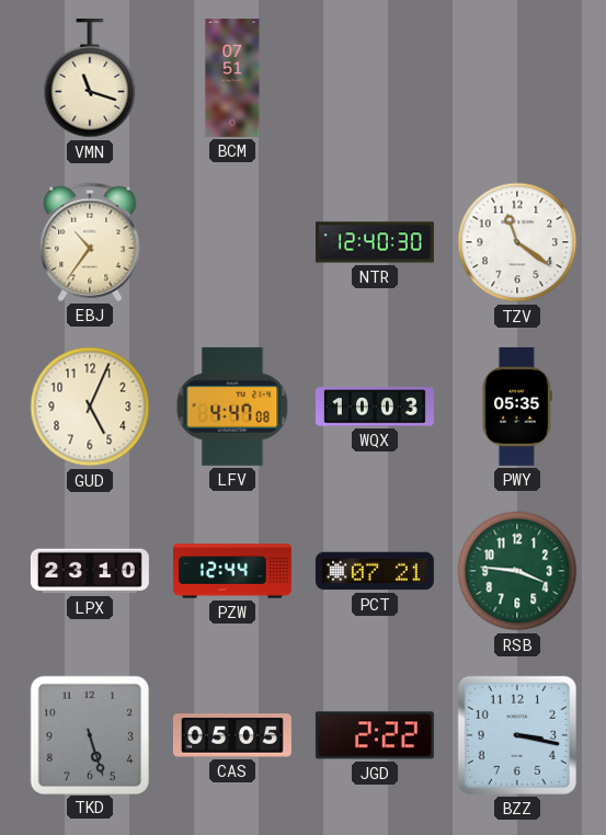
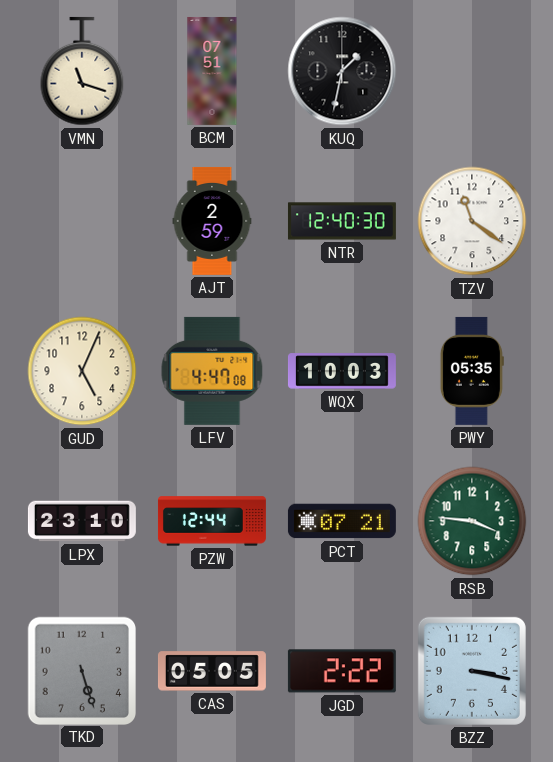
KUQ: none -> 1:32
EBJ: 10:36 -> none
AJT: none -> 2:59
